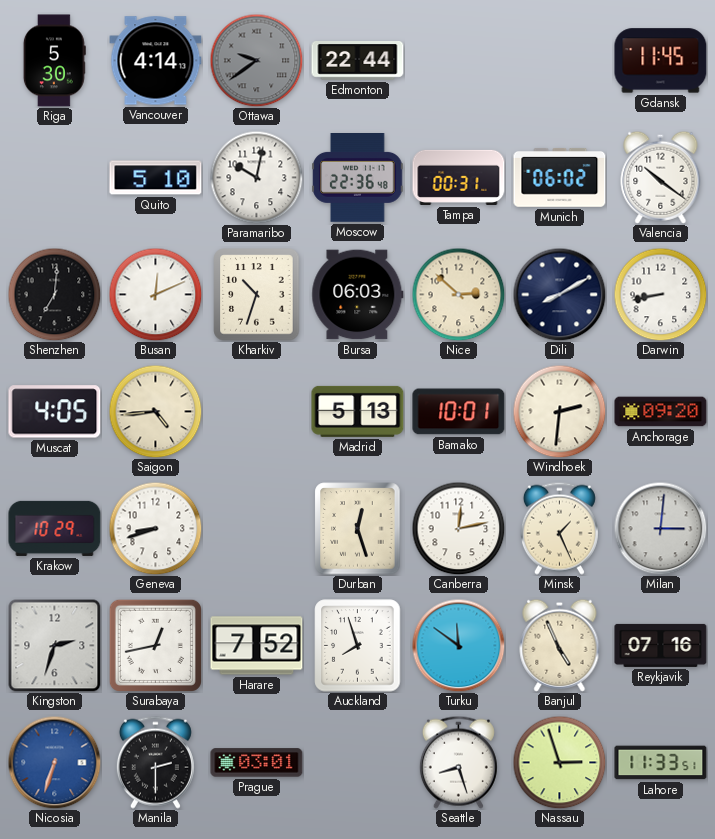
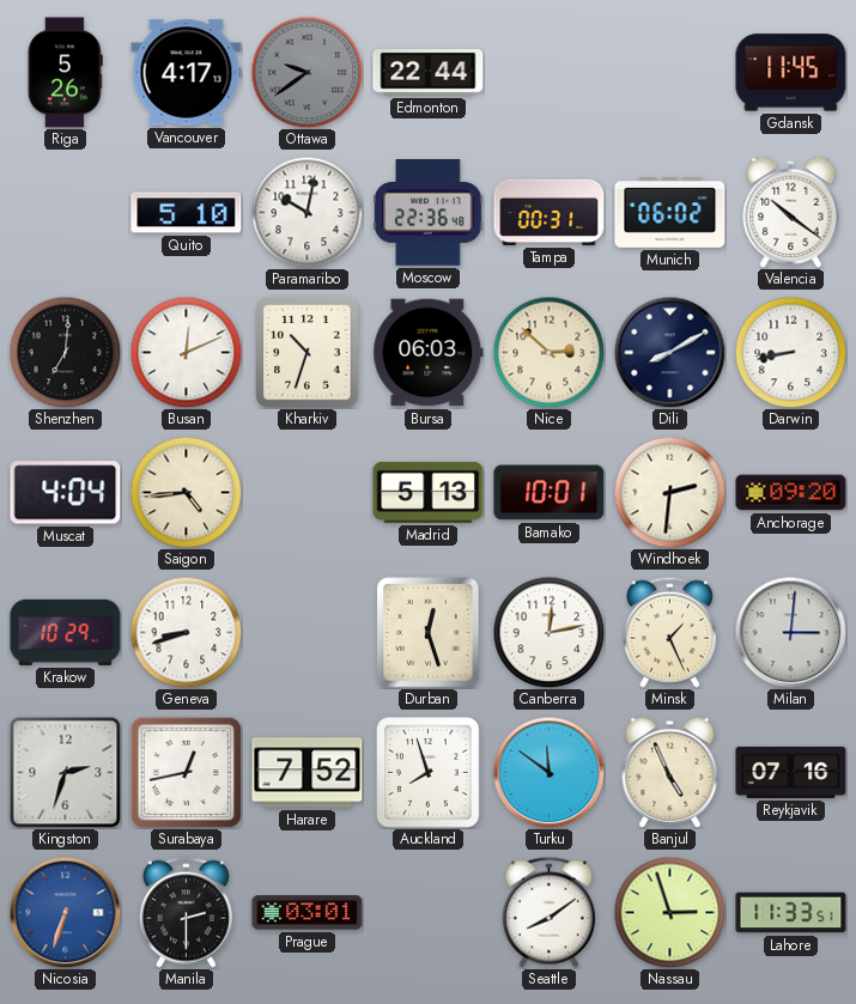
Riga: 5:30 -> 5:26
Vancouver: 4:14 -> 4:17
Muscat: 4:05 -> 4:04
Seattle: 8:27 -> 8:09
